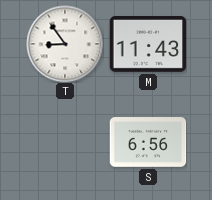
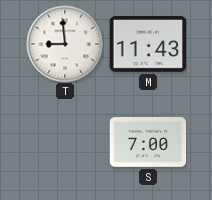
T: 8:54 -> 8:59
S: 6:56 -> 7:00
